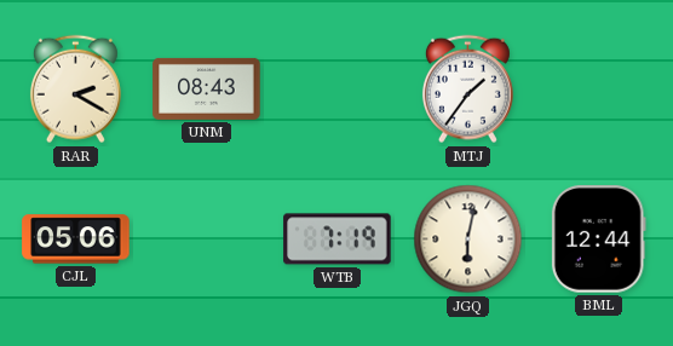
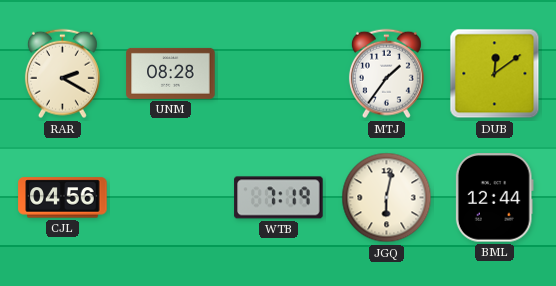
UNM: 08:43 -> 08:28
DUB: none -> 12:09
CJL: 05:06 -> 04:56
